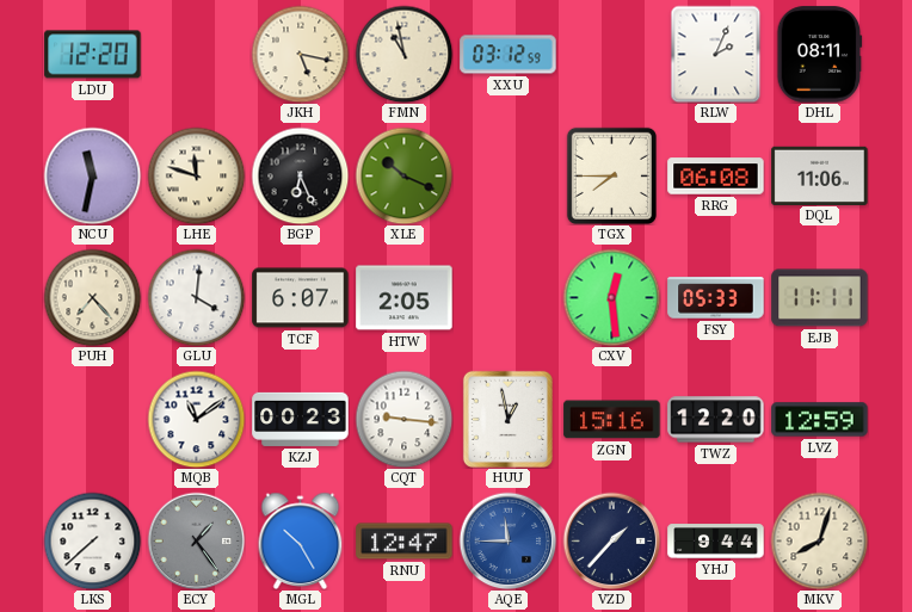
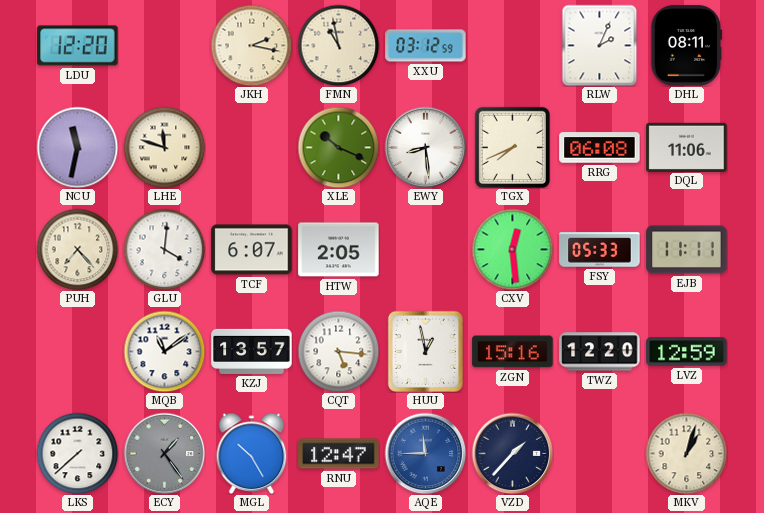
JKH: 5:17 -> 2:17
BGP: 6:26 -> none
EWY: none -> 8:29
TGX: 7:45 -> 7:41
KZJ: 00:23 -> 13:57
CQT: 9:16 -> 5:16
YHJ: 9:44 -> none
MKV: 8:03 -> 1:03
